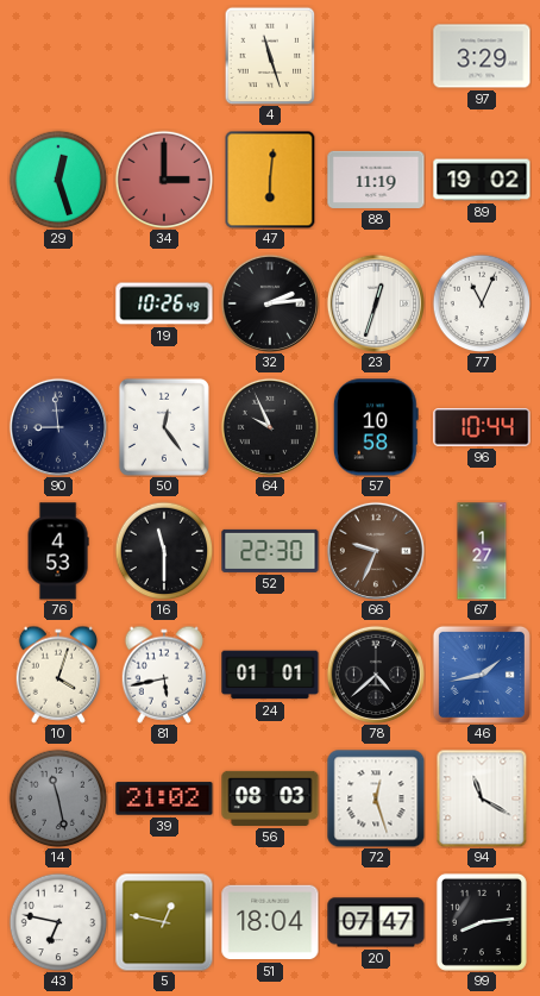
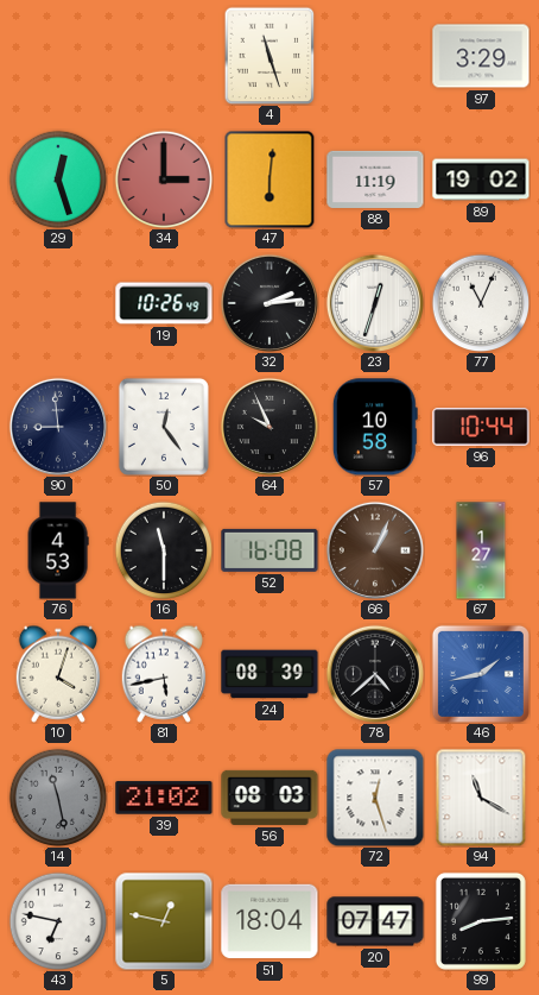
52: 22:30 -> 16:08
66: 9:34 -> 1:04
24: 01:01 -> 08:39
